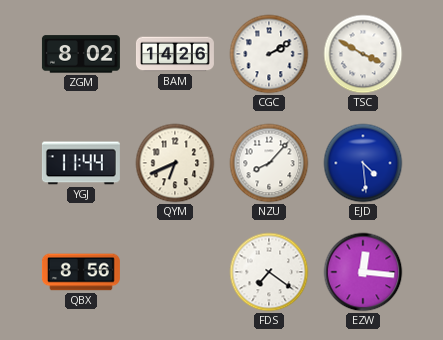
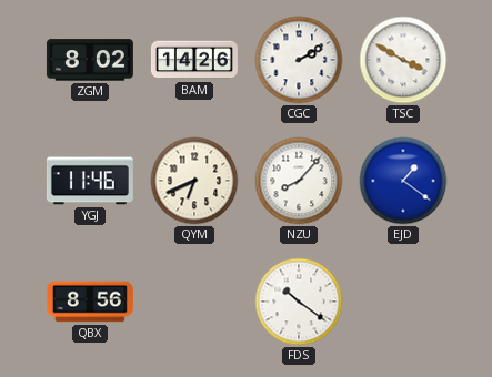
YGJ: 11:44 -> 11:46
EJD: 4:29 -> 1:21
FDS: 7:21 -> 10:21
EZW: 12:16 -> none
